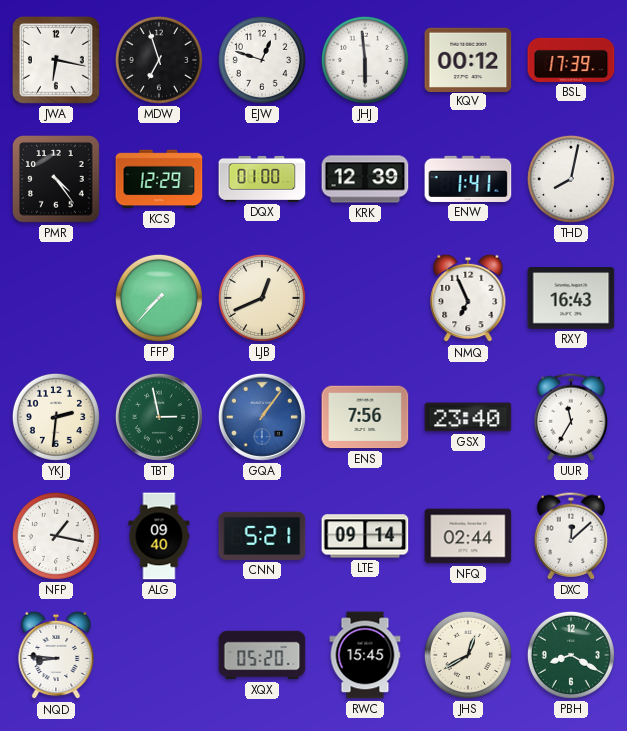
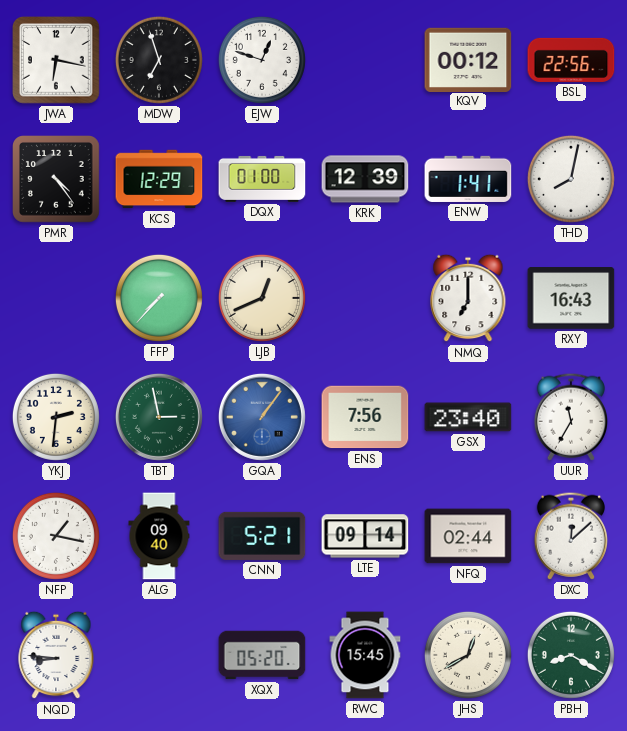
JHJ: 5:59 -> none
BSL: 17:39 -> 22:56
NMQ: 6:56 -> 7:00
